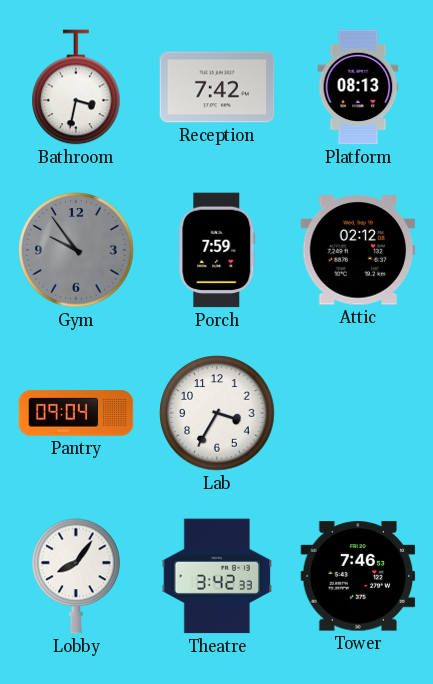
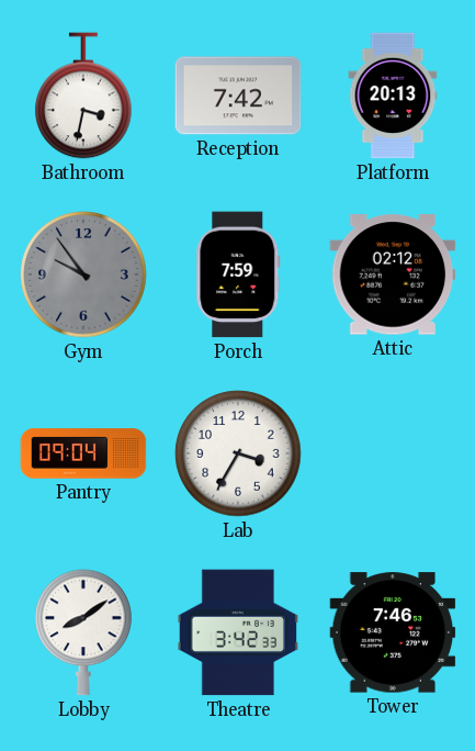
Platform: 08:13 -> 20:13
Lobby: 8:06 -> 8:09
